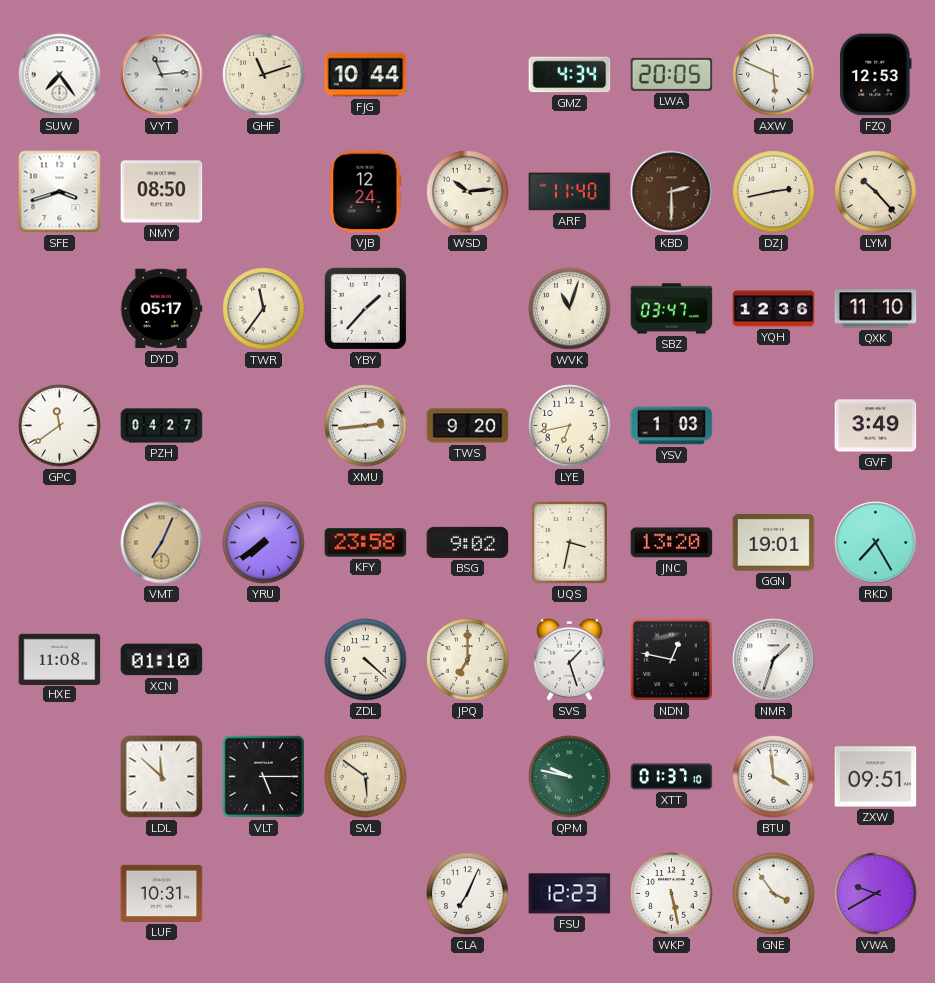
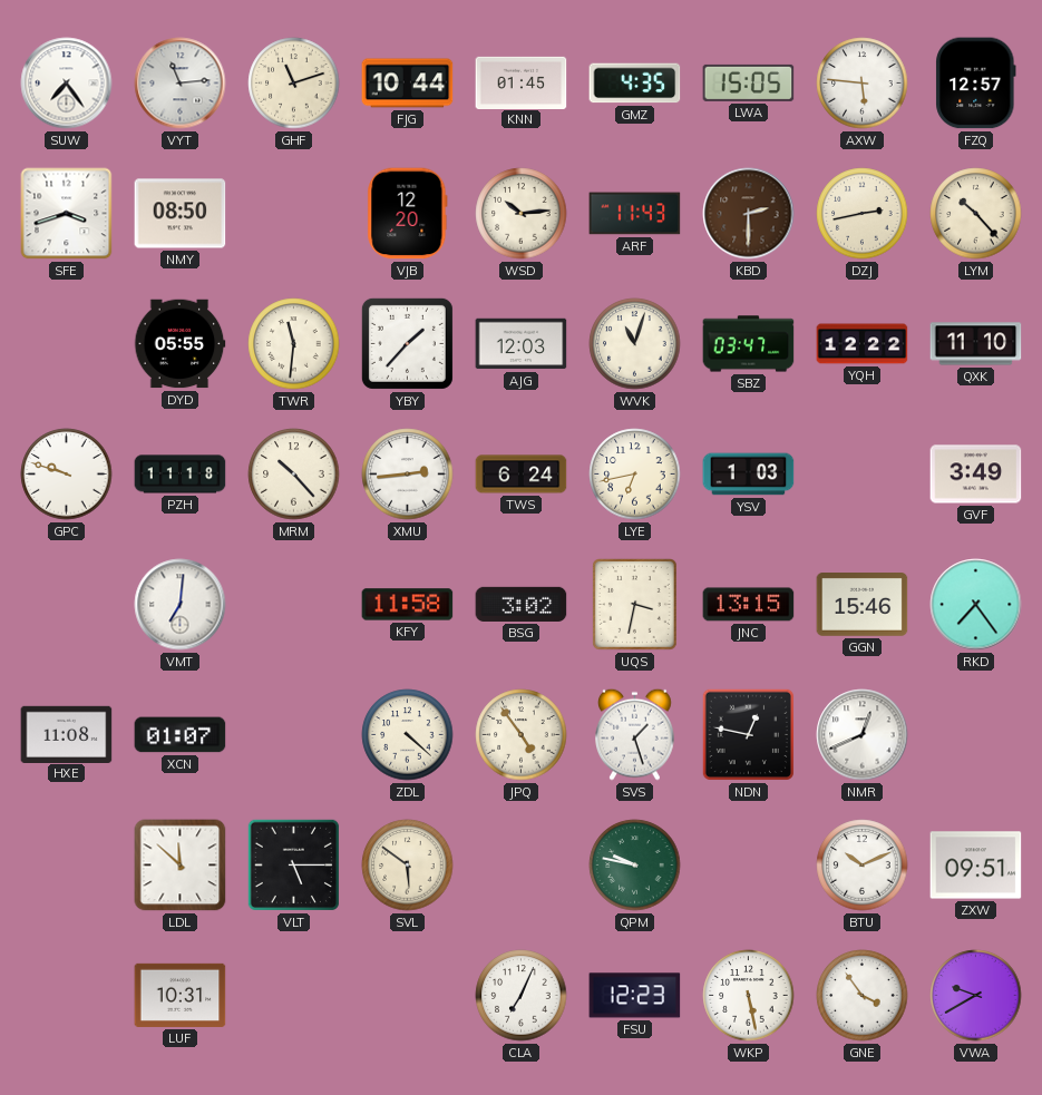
KNN: none -> 01:45
GMZ: 4:34 -> 4:35
LWA: 20:05 -> 15:05
AXW: 5:49 -> 5:46
FZQ: 12:53 -> 12:57
VJB: 12:24 -> 12:20
ARF: 11:40 -> 11:43
DYD: 05:17 -> 05:55
TWR: 11:36 -> 11:31
AJG: none -> 12:03
YQH: 12:36 -> 12:22
GPC: 11:39 -> 9:48
PZH: 04:27 -> 11:18
MRM: none -> 10:23
TWS: 9:20 -> 6:24
VMT: 7:04 -> 7:01
VMT dial: champagne -> white
YRU: 7:39 -> none
KFY: 23:58 -> 11:58
BSG: 9:02 -> 3:02
JNC: 13:20 -> 13:15
GGN: 19:01 -> 15:46
RKD: 7:25 -> 7:24
XCN: 01:10 -> 01:07
JPQ: 7:00 -> 4:54
NMR: 1:33 -> 12:41
XTT: 01:37 -> none
BTU: 3:59 -> 10:11
